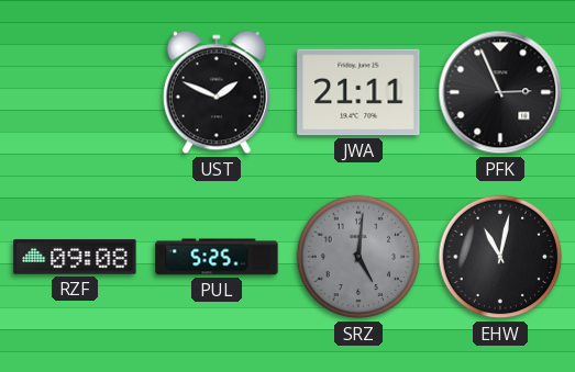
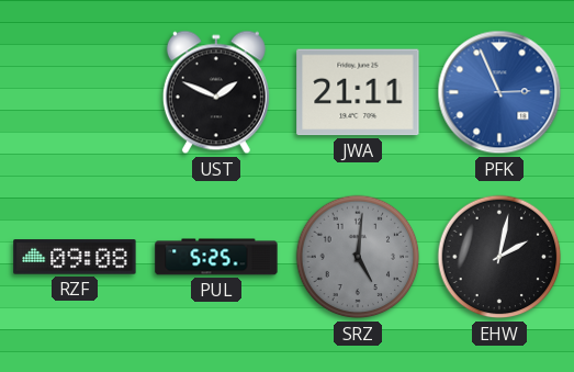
PFK dial: black -> blue
EHW: 11:02 -> 2:02
